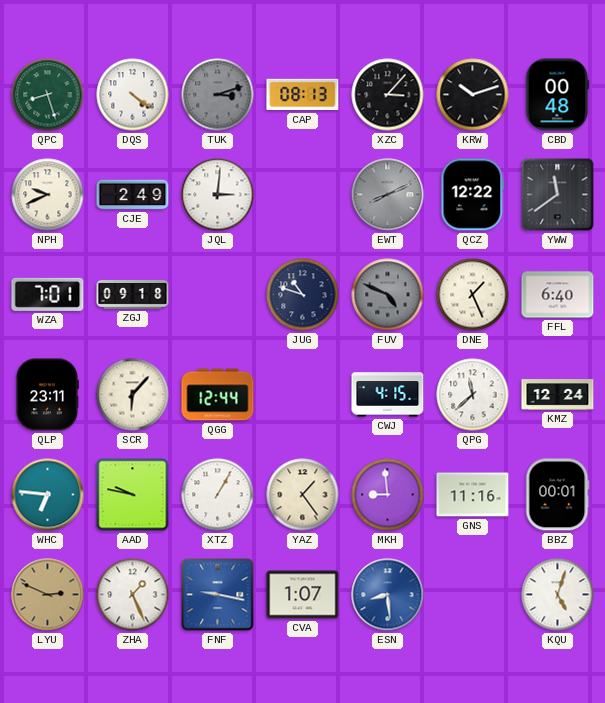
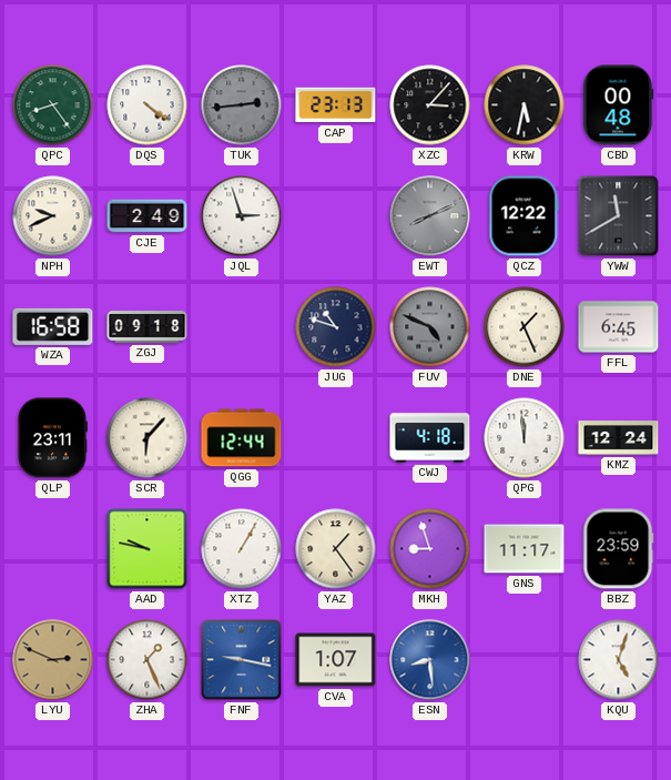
QPC: 8:27 -> 8:24
TUK: 3:12 -> 2:44
CAP: 08:13 -> 23:13
KRW: 10:12 -> 5:32
JQL: 3:01 -> 2:57
YWW: 11:39 -> 11:40
WZA: 7:01 -> 16:58
FFL: 6:40 -> 6:45
CWJ: 4:15 -> 4:18
QPG: 11:38 -> 11:59
WHC: 6:46 -> none
MKH: 8:59 -> 8:57
GNS: 11:16 -> 11:17
BBZ: 00:01 -> 23:59
